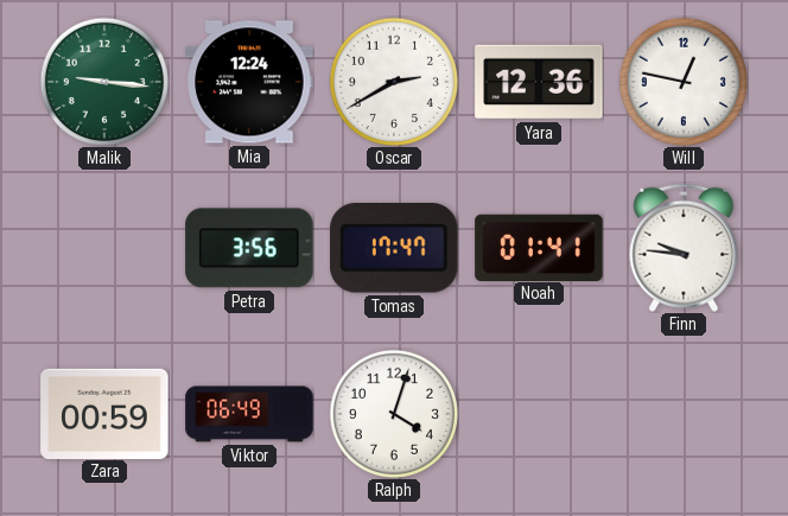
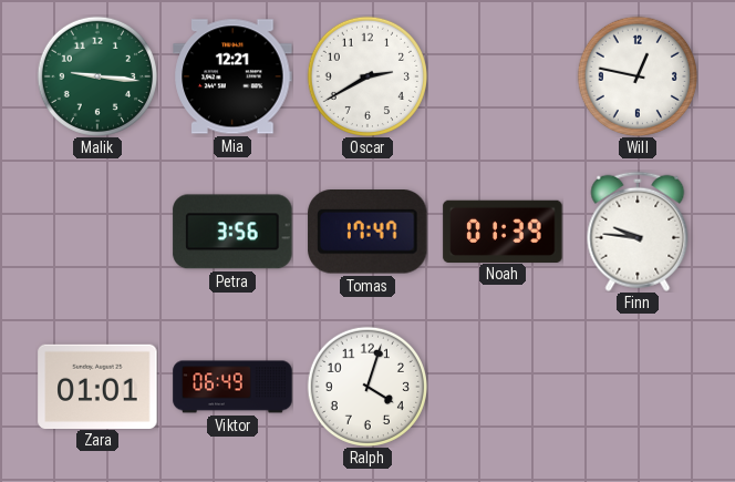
Mia: 12:24 -> 12:21
Yara: 12:36 -> none
Noah: 01:41 -> 01:39
Zara: 00:59 -> 01:01
